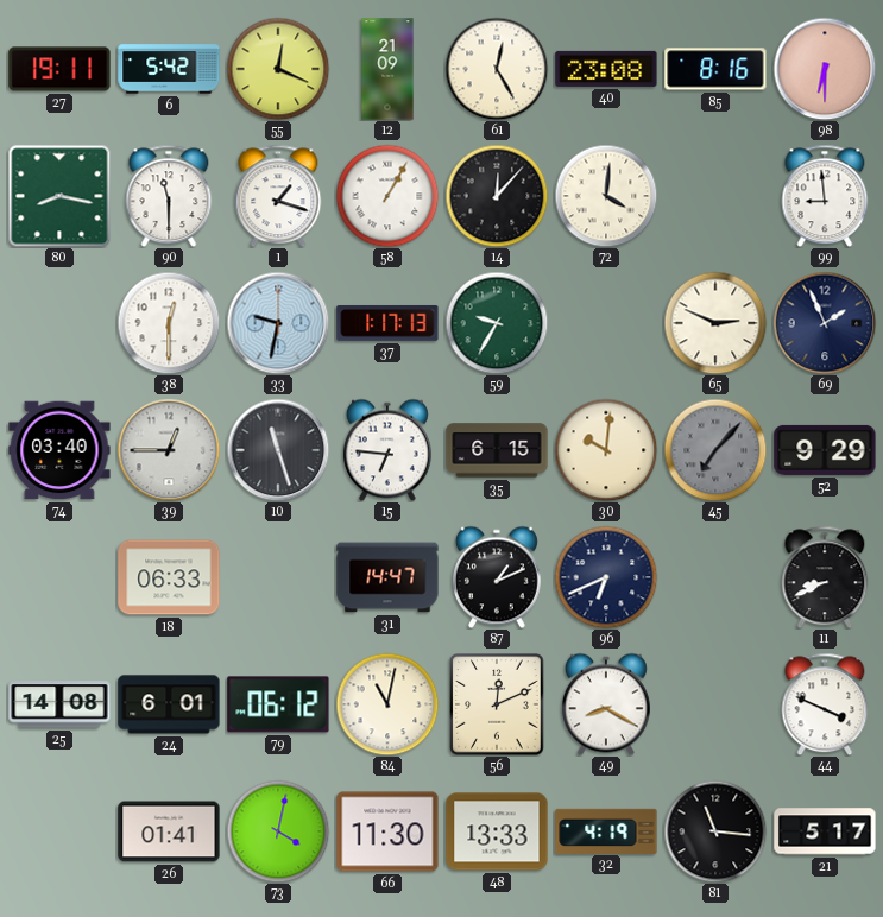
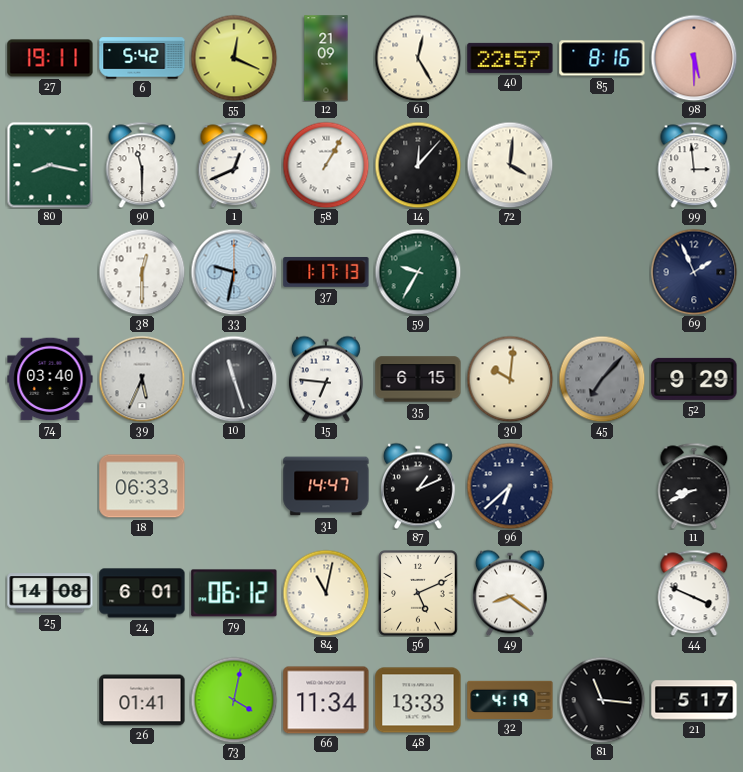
40: 23:08 -> 22:57
98: 6:30 -> 5:30
1: 1:18 -> 12:41
99: 8:59 -> 2:59
65: 2:49 -> none
39: 12:45 -> 5:34
96: 6:41 -> 6:38
56: 12:11 -> 5:11
49: 8:20 -> 8:21
66: 11:30 -> 11:34
